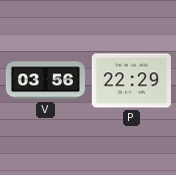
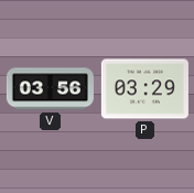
P: 22:29 -> 03:29
